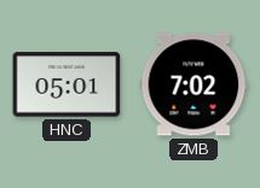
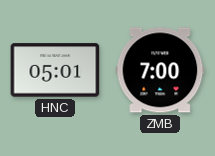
ZMB: 7:02 -> 7:00
